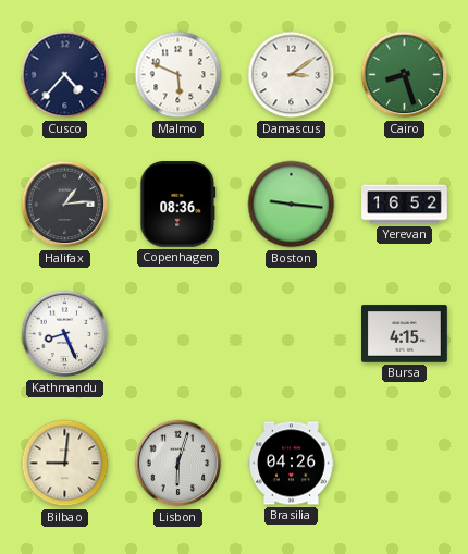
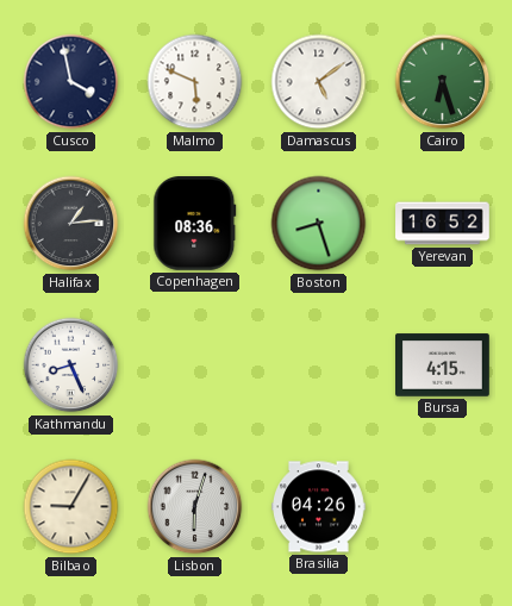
Cusco: 4:37 -> 3:58
Damascus: 3:09 -> 5:09
Cairo: 8:27 -> 6:27
Boston: 9:16 -> 8:27
Bilbao: 9:01 -> 9:05
